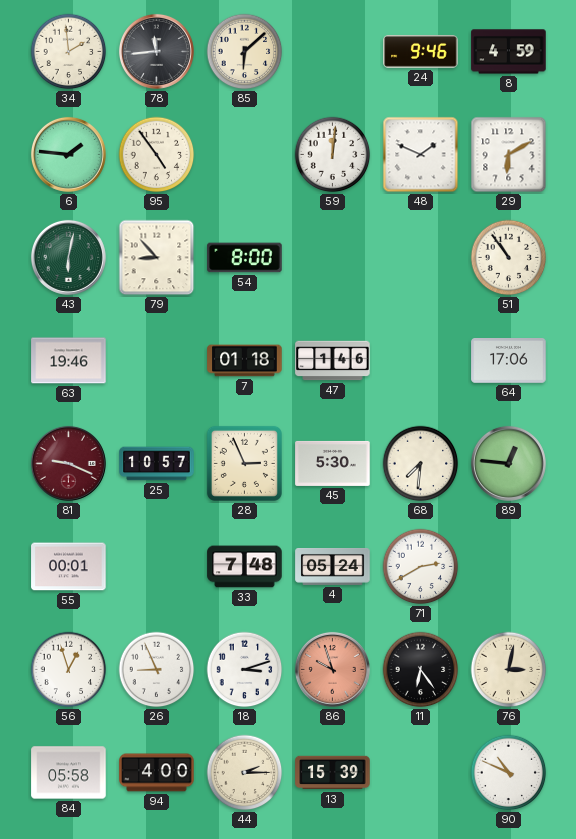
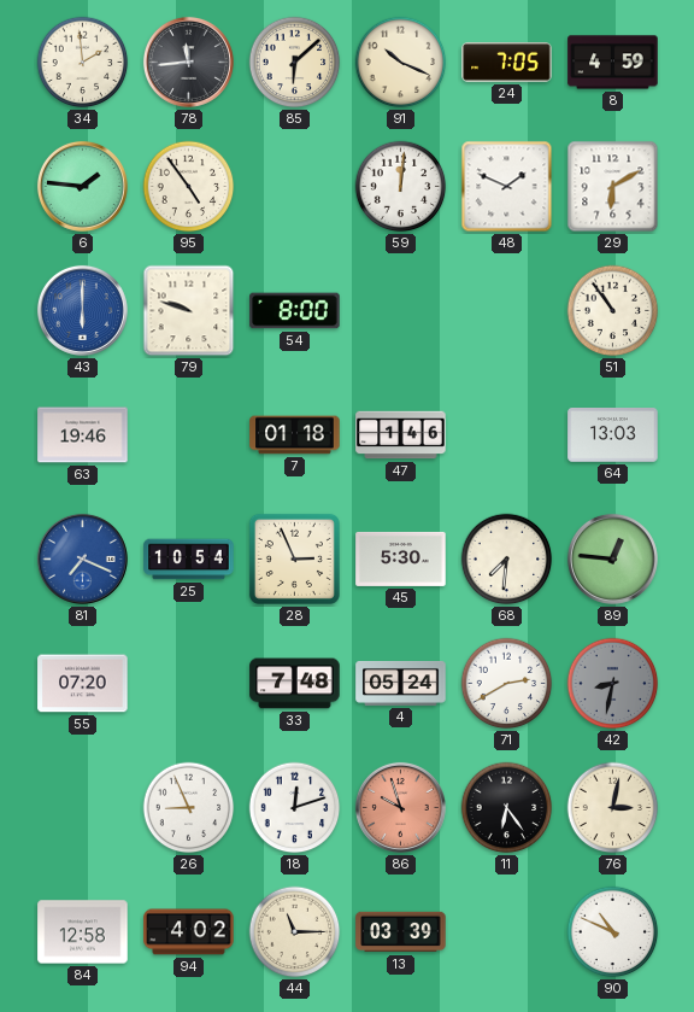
91: none -> 10:19
24: 9:46 -> 7:05
43: 6:02 -> 6:00
43 dial: green -> blue
79: 8:53 -> 9:48
64: 17:06 -> 13:03
81: 9:19 -> 7:19
81 dial: burgundy -> blue
25: 10:57 -> 10:54
55: 00:01 -> 07:20
42: none -> 8:32
56: 12:57 -> none
18: 3:12 -> 12:12
84: 05:58 -> 12:58
94: 4:00 -> 4:02
44: 2:15 -> 11:15
13: 15:39 -> 03:39
